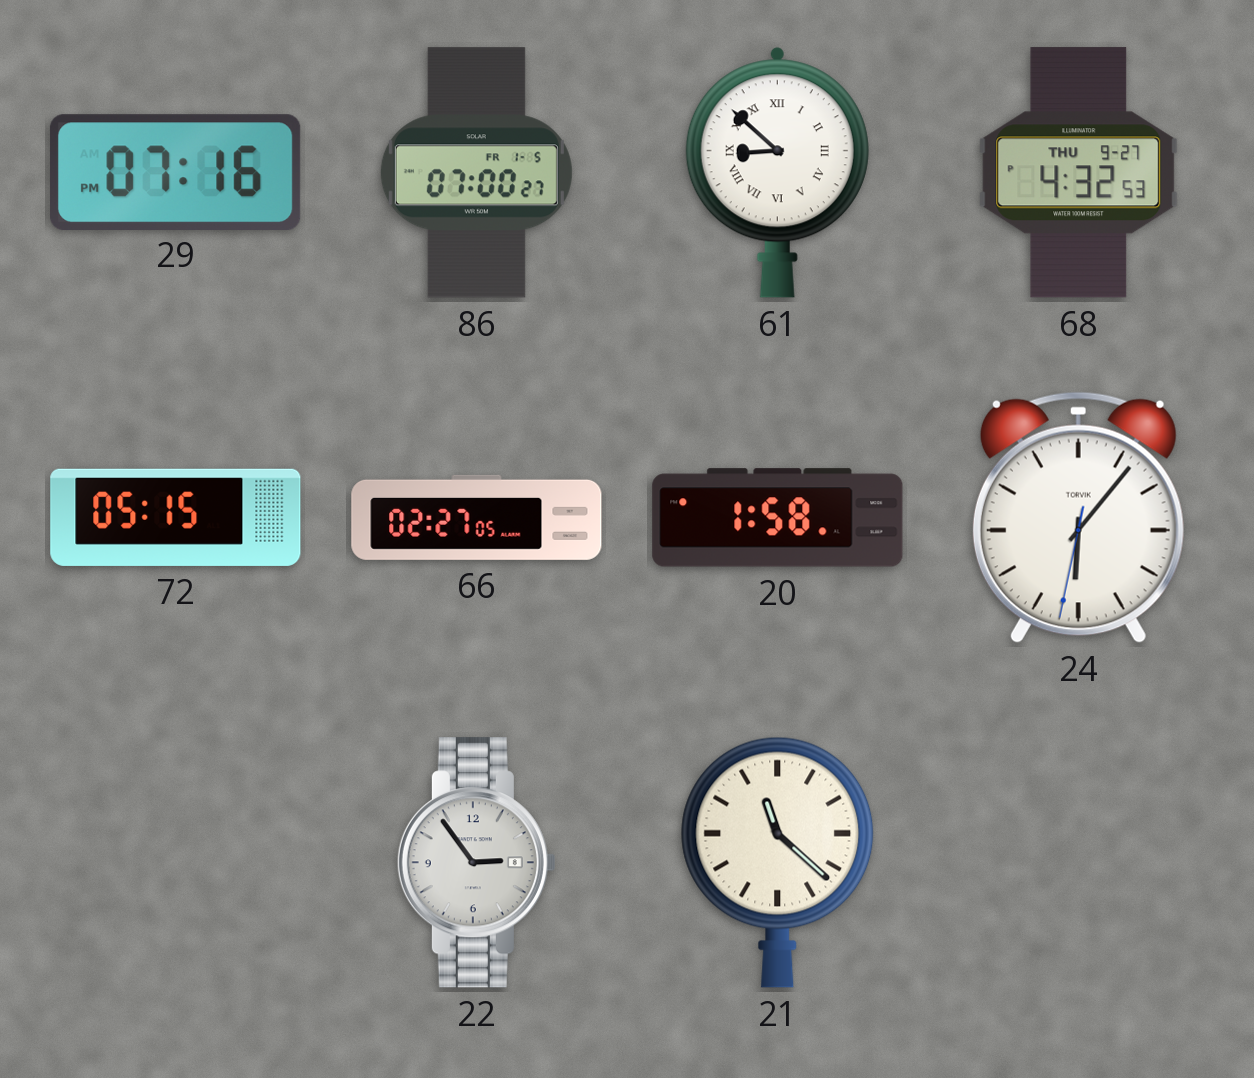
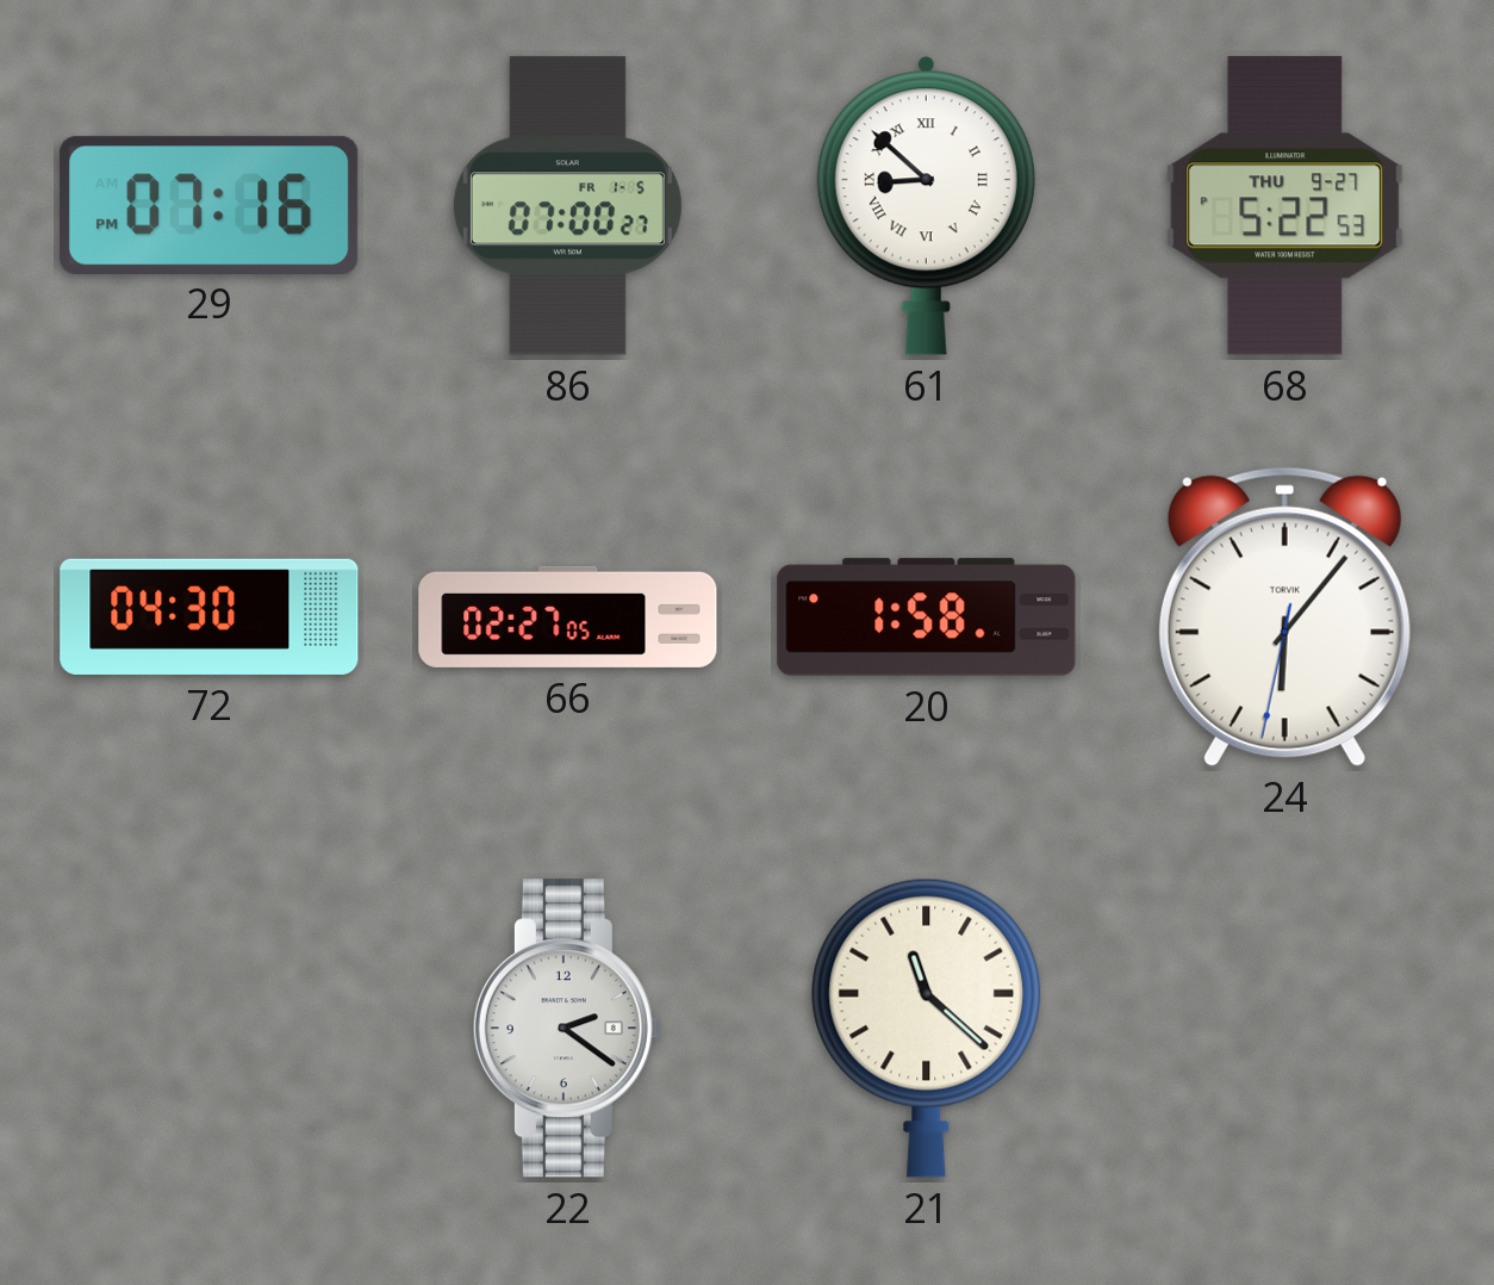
68: 4:32 -> 5:22
72: 05:15 -> 04:30
22: 2:54 -> 2:21
